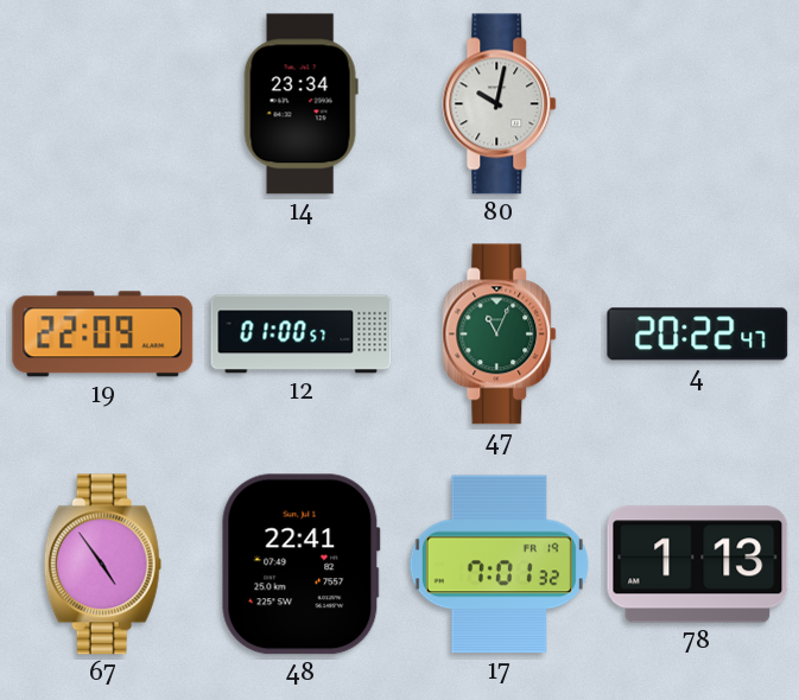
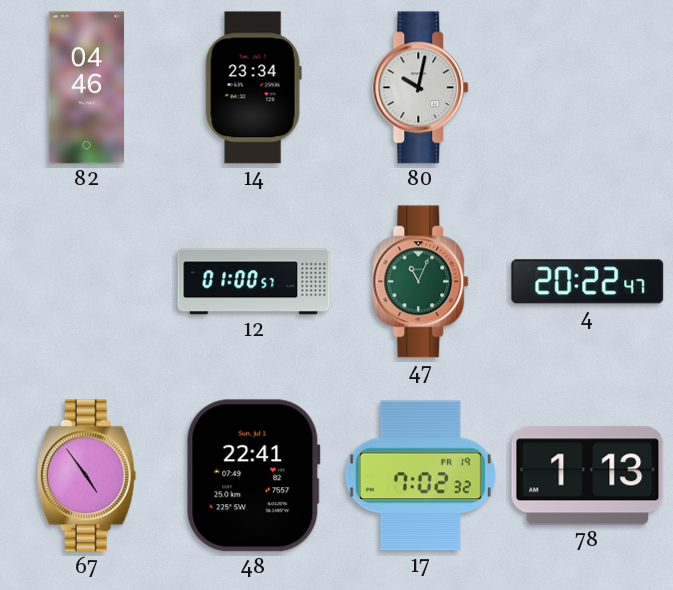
82: none -> 04:46
19: 22:09 -> none
17: 7:01 -> 7:02
